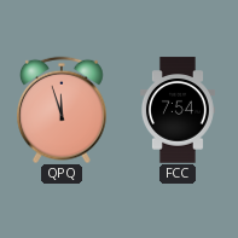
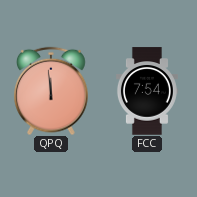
QPQ: 11:57 -> 11:59
